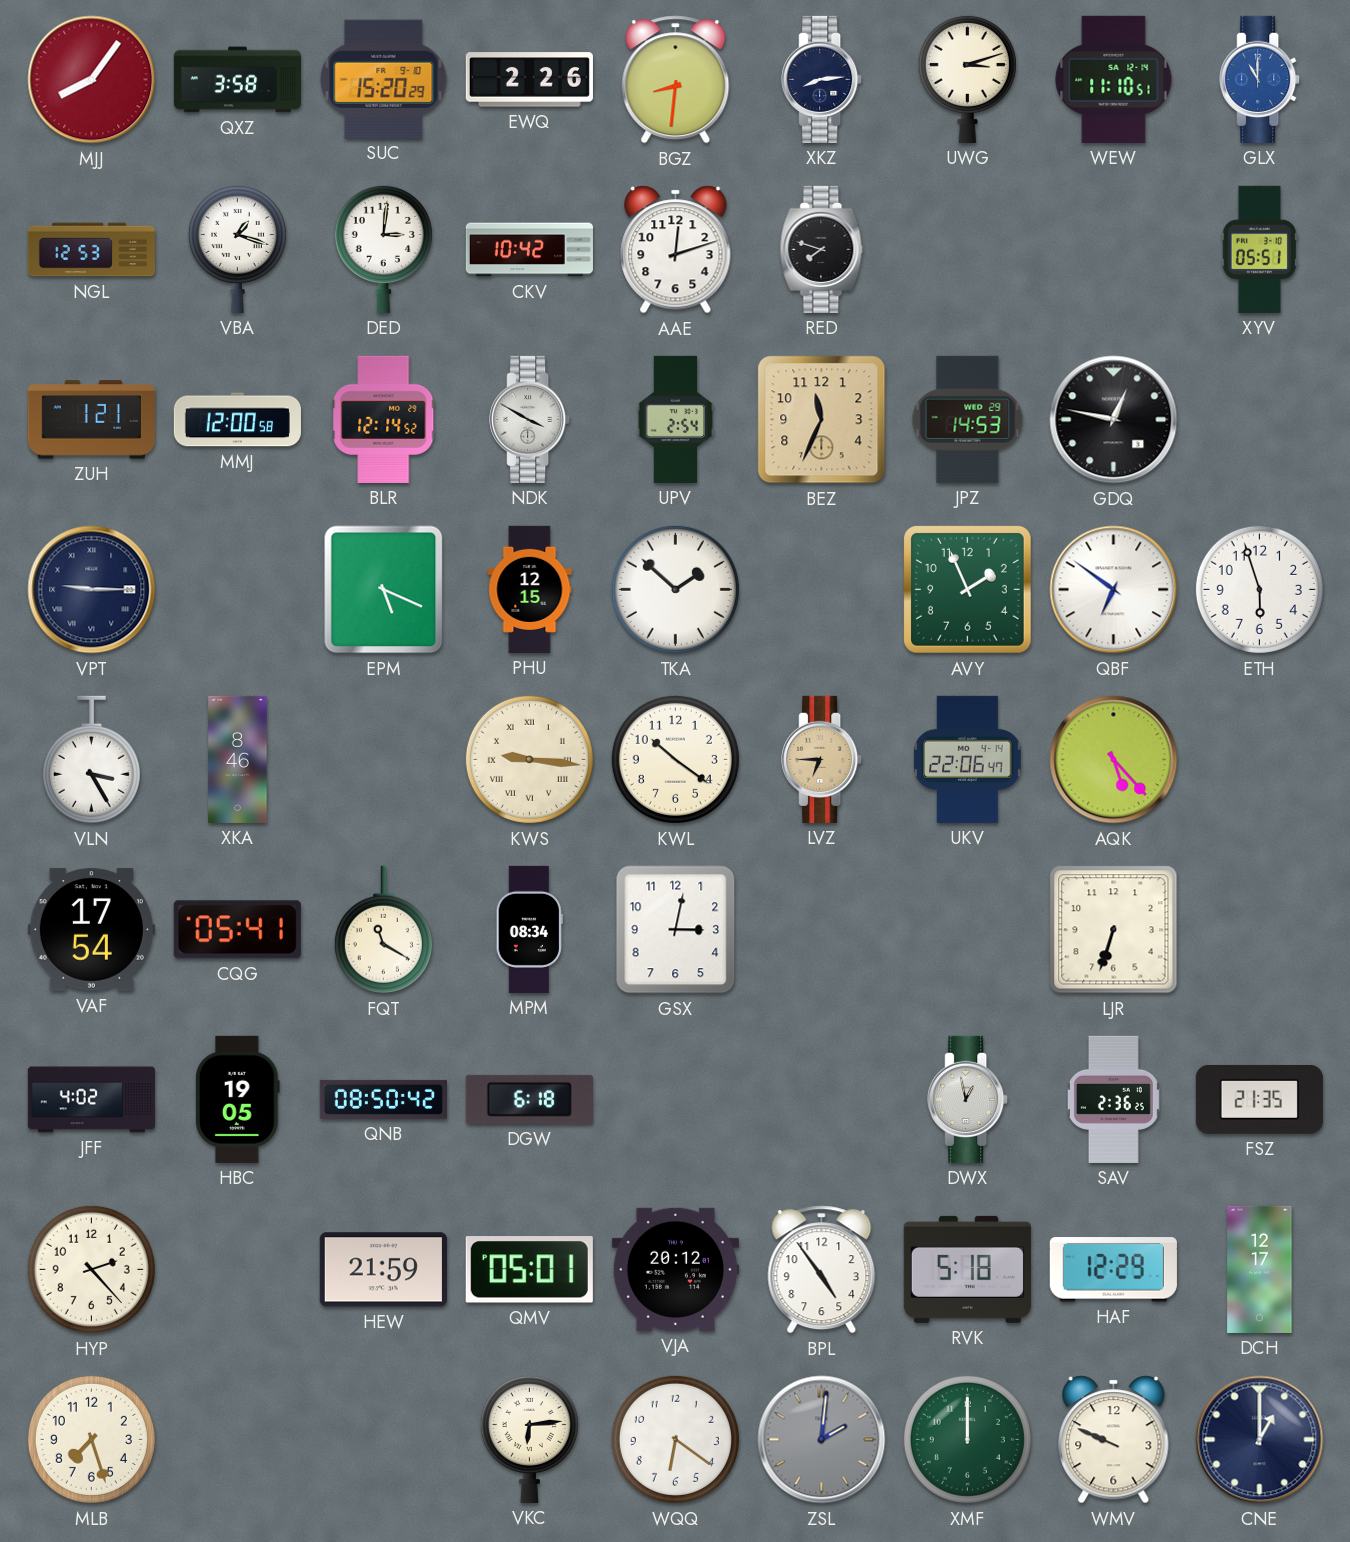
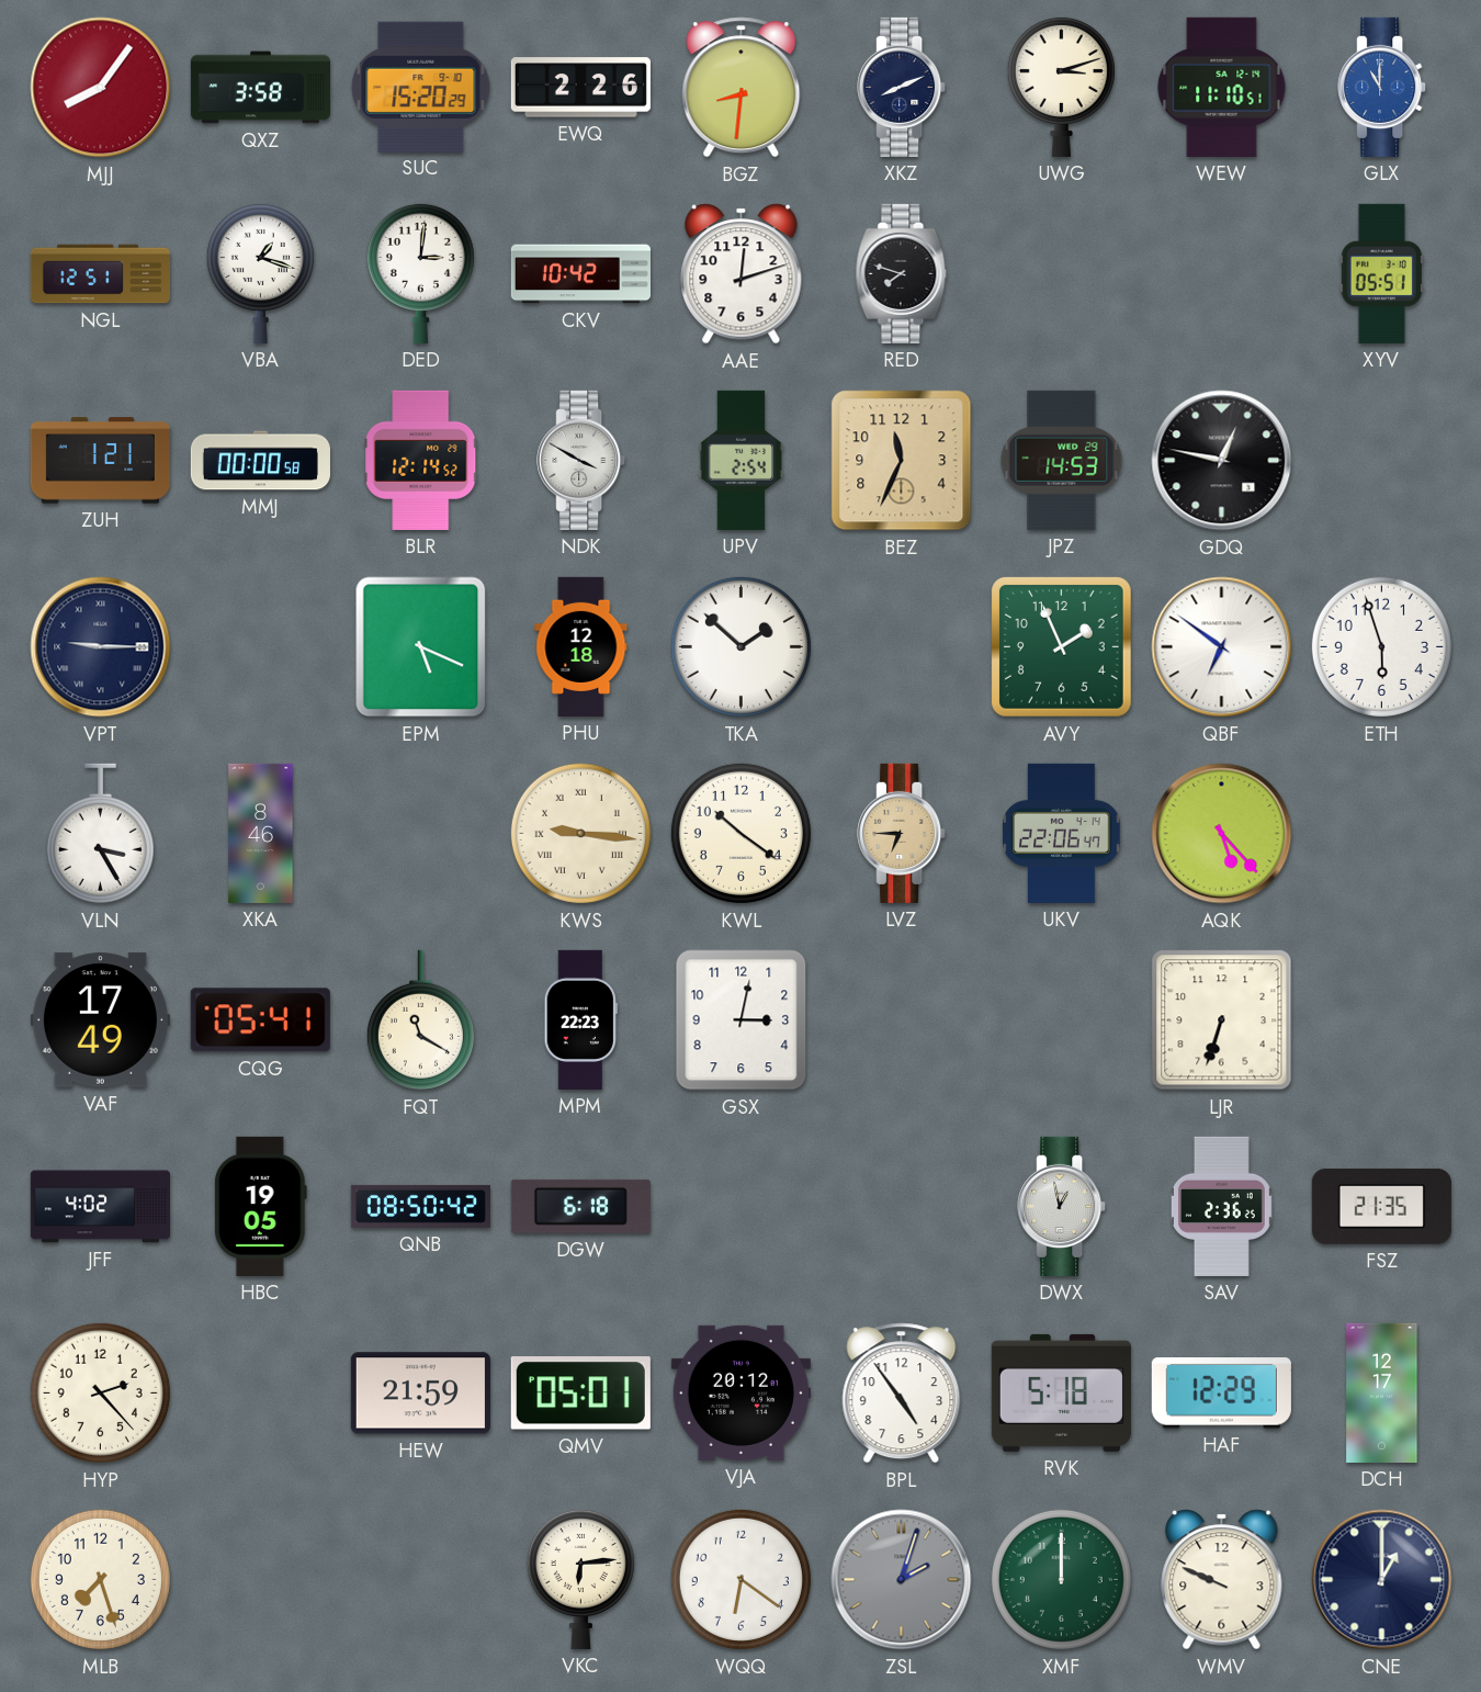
XKZ: 8:14 -> 8:11
NGL: 12:53 -> 12:51
MMJ: 12:00 -> 00:00
PHU: 12:15 -> 12:18
VAF: 17:54 -> 17:49
MPM: 08:34 -> 22:23
ZSL: 2:01 -> 2:03
